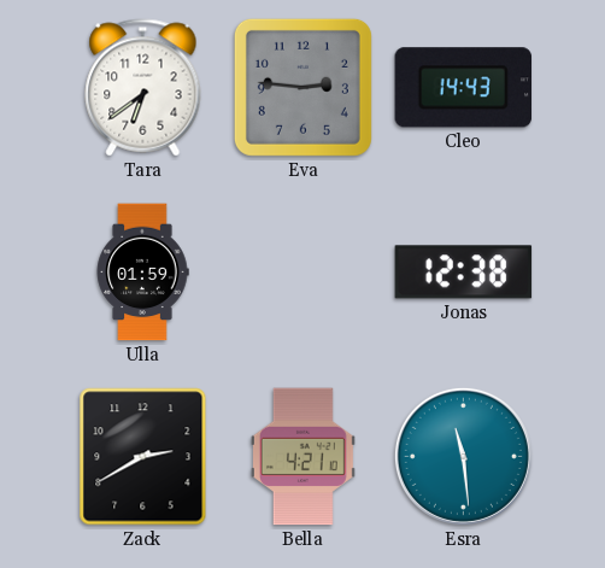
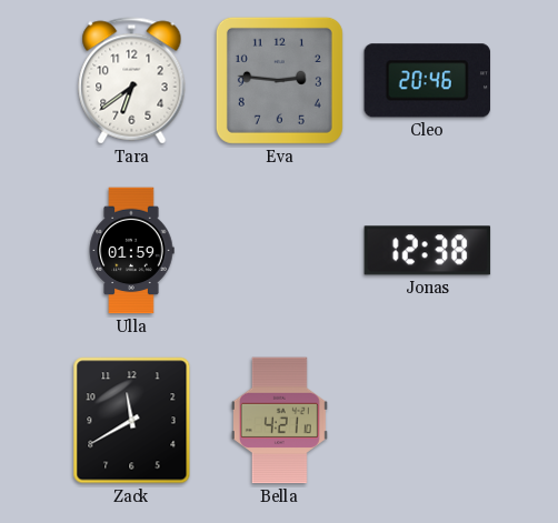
Cleo: 14:43 -> 20:46
Zack: 2:40 -> 11:40
Esra: 11:29 -> none
